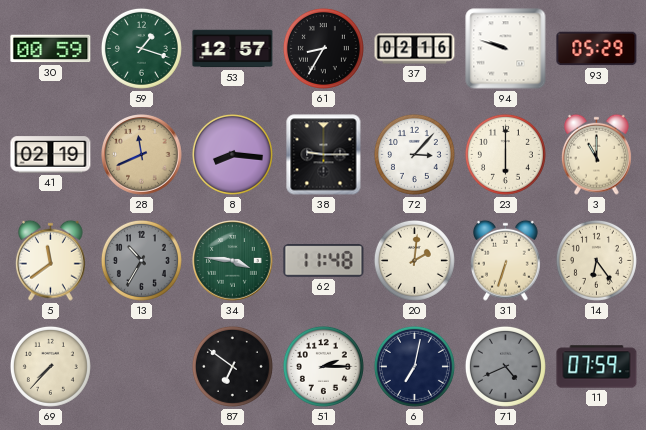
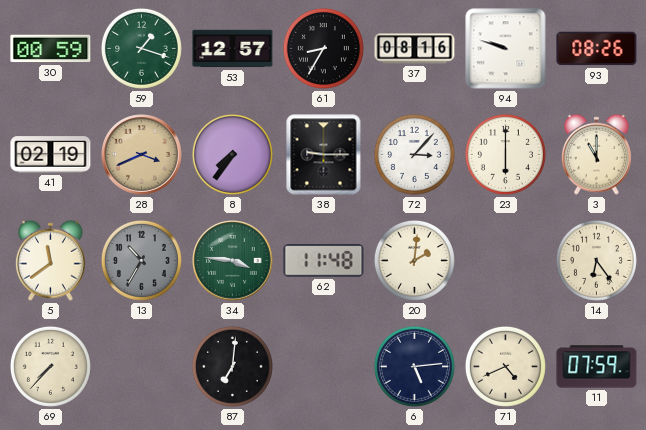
37: 02:16 -> 08:16
93: 05:29 -> 08:26
28: 11:41 -> 3:41
8: 8:16 -> 7:36
31: 6:33 -> none
87: 6:51 -> 7:01
51: 2:15 -> none
6: 7:02 -> 5:14
71 dial: grey -> cream
